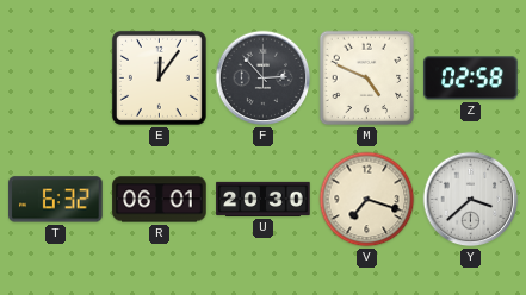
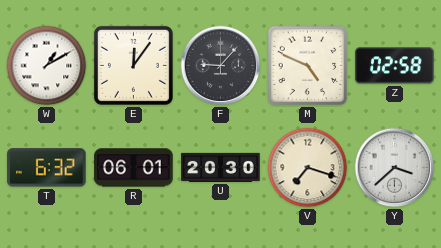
W: none -> 1:10
F: 2:53 -> 9:07
